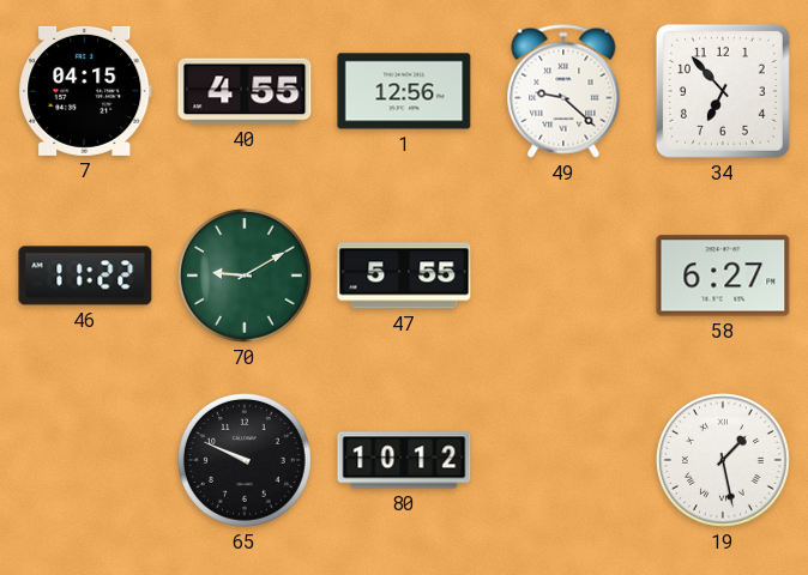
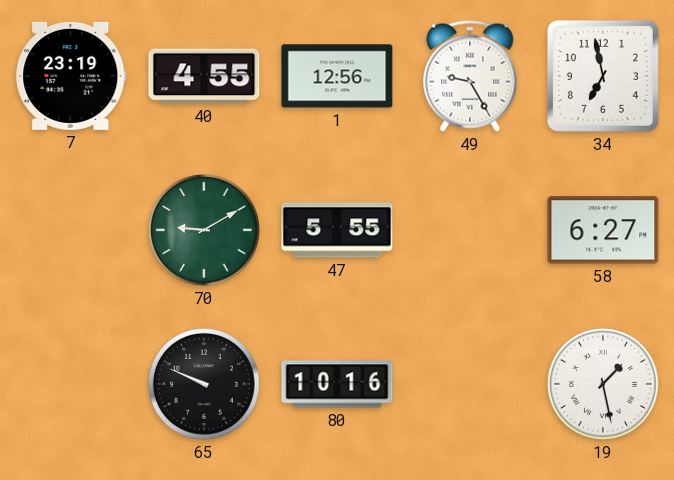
7: 04:15 -> 23:19
49: 9:22 -> 9:25
34: 6:53 -> 6:58
46: 11:22 -> none
80: 10:12 -> 10:16
